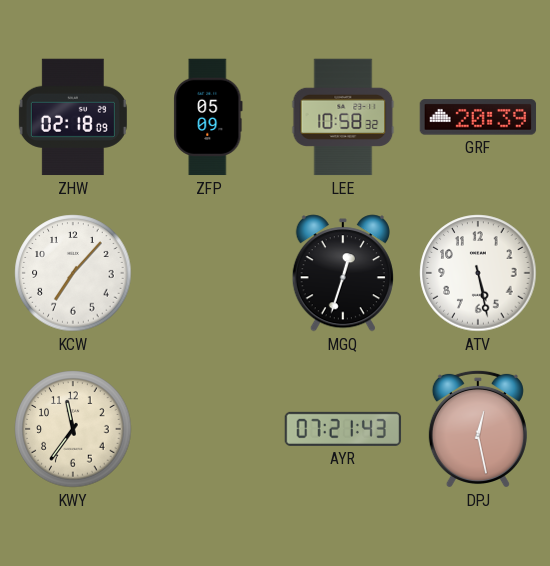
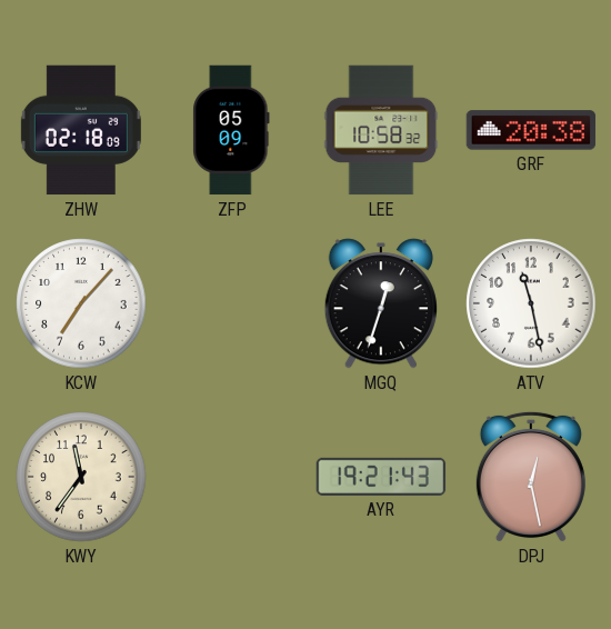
GRF: 20:39 -> 20:38
ATV: 5:28 -> 11:28
AYR: 07:21 -> 19:21
